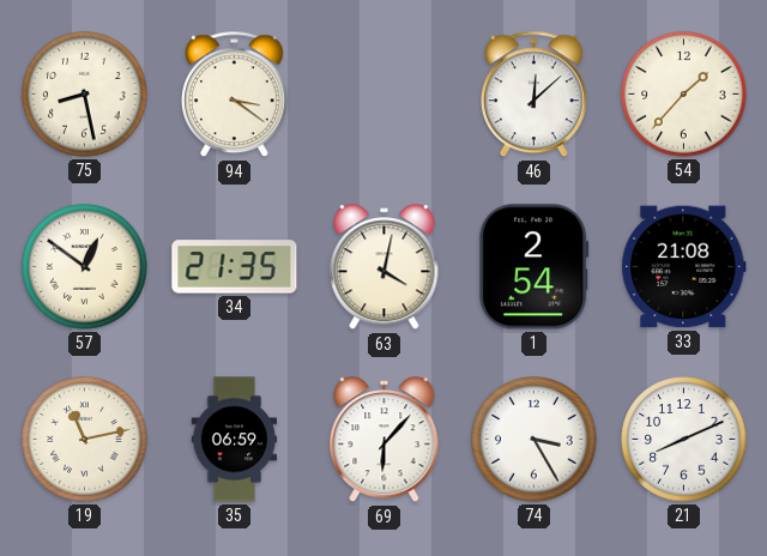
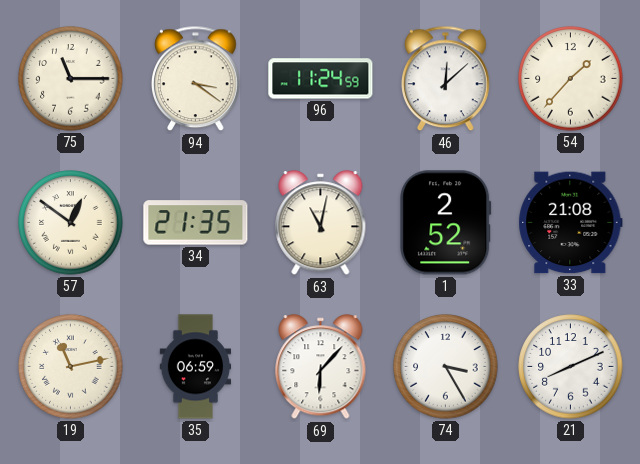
75: 8:28 -> 11:15
96: none -> 11:24
63: 4:02 -> 11:02
1: 2:54 -> 2:52
